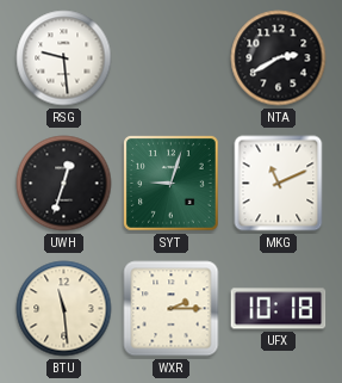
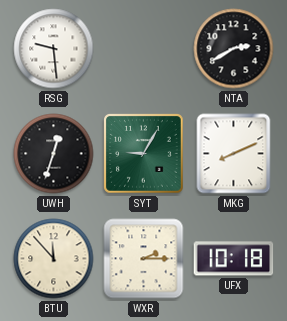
SYT: 9:03 -> 9:05
MKG: 11:11 -> 8:11
BTU: 11:29 -> 11:53
